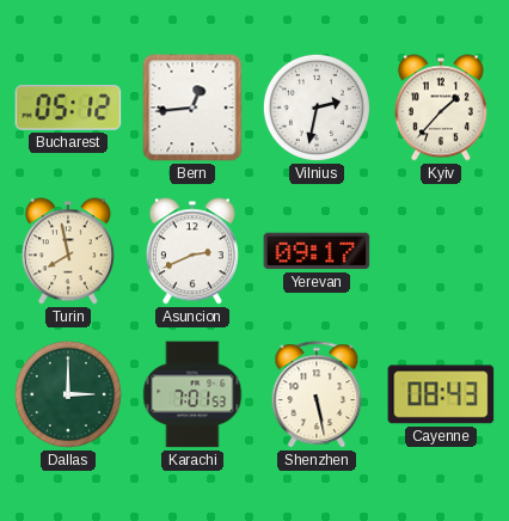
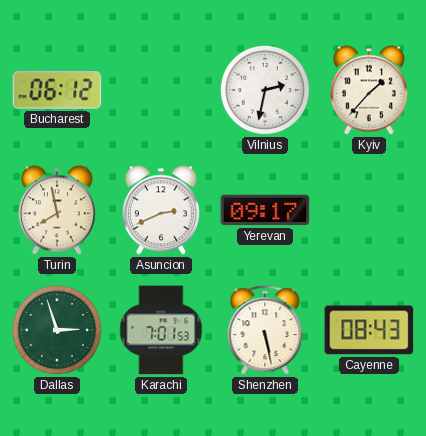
Bucharest: 05:12 -> 06:12
Bern: 12:44 -> none
Dallas: 3:00 -> 2:57
